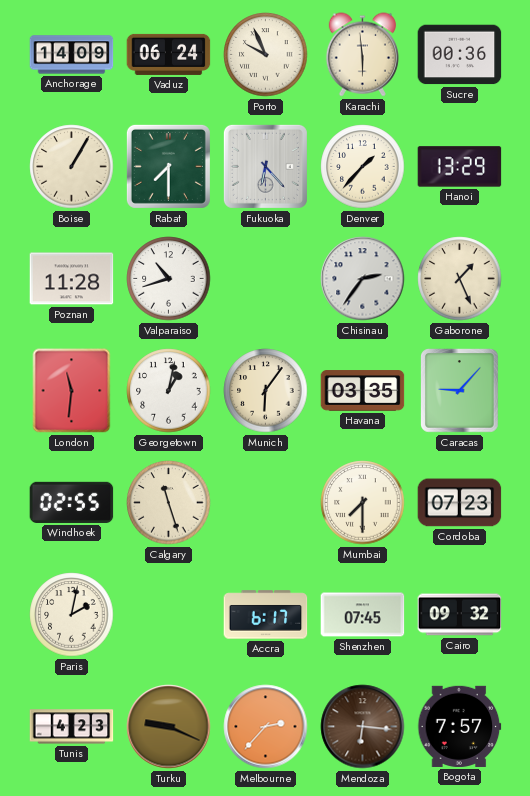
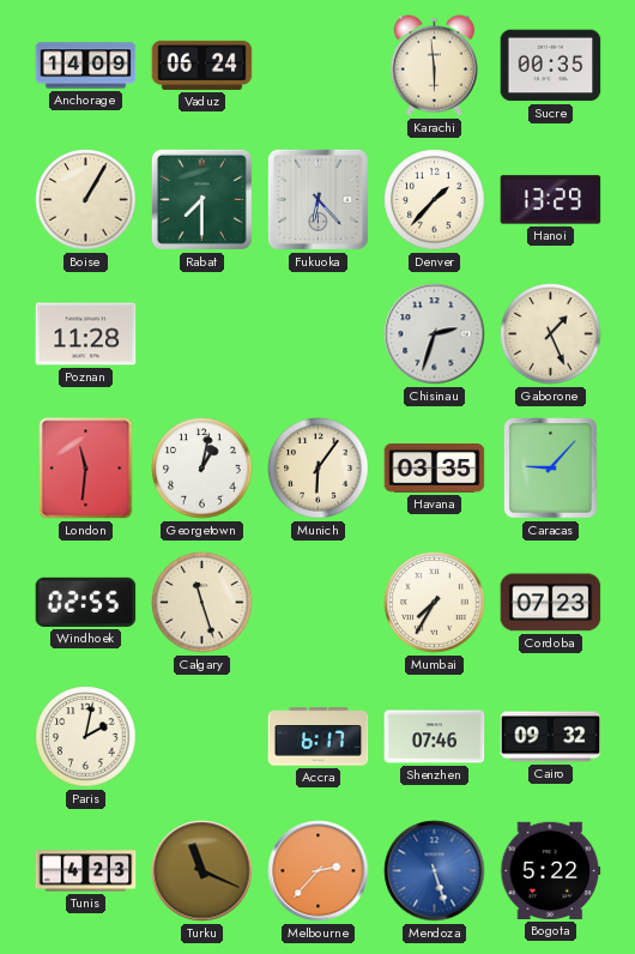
Porto: 9:56 -> none
Sucre: 00:36 -> 00:35
Valparaiso: 10:42 -> none
Chisinau: 2:36 -> 2:33
Mumbai: 7:30 -> 7:35
Shenzhen: 07:45 -> 07:46
Turku: 9:19 -> 11:19
Mendoza: 6:16 -> 5:27
Mendoza dial: brown -> blue
Bogota: 7:57 -> 5:22
